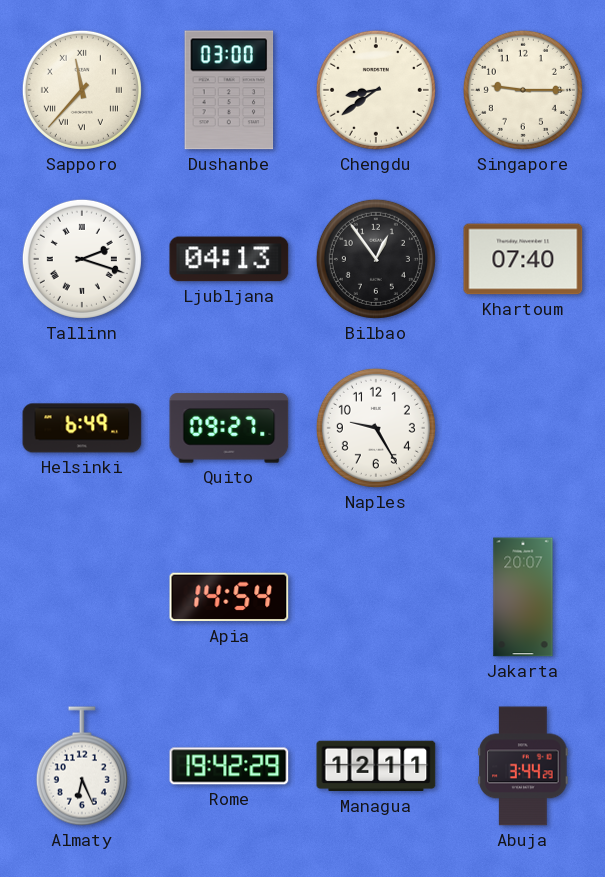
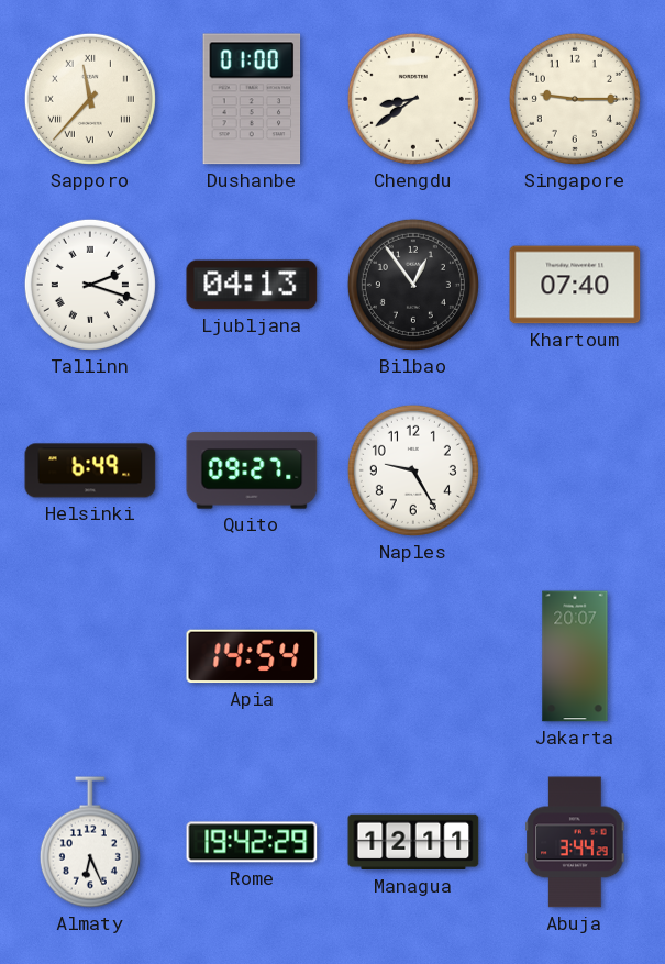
Dushanbe: 03:00 -> 01:00
